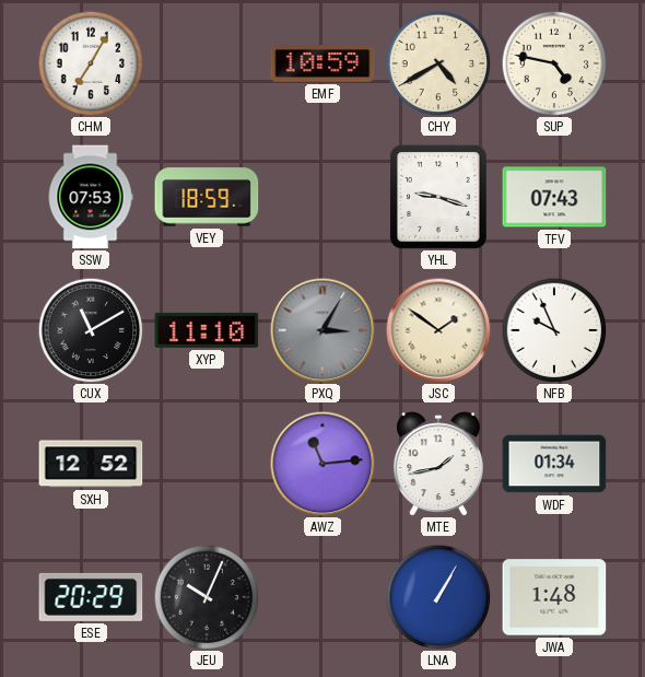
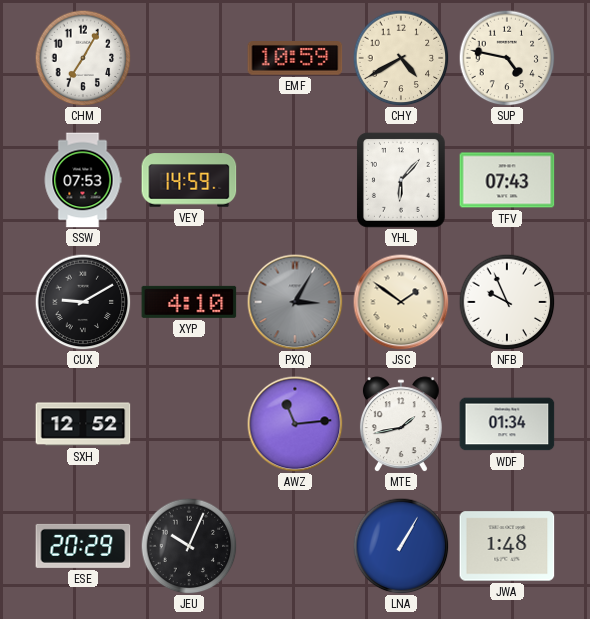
VEY: 18:59 -> 14:59
YHL: 9:18 -> 6:07
CUX: 11:10 -> 9:10
XYP: 11:10 -> 4:10
